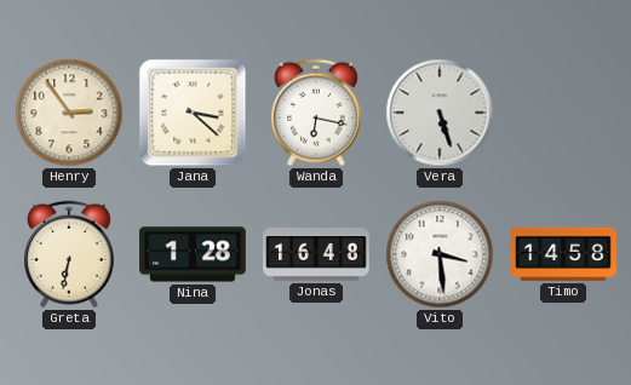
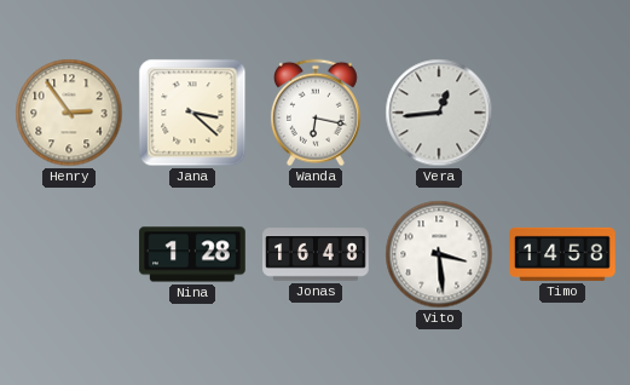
Vera: 5:27 -> 12:44
Greta: 6:32 -> none
